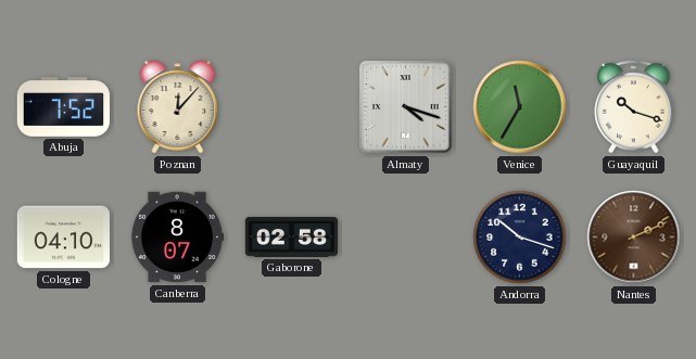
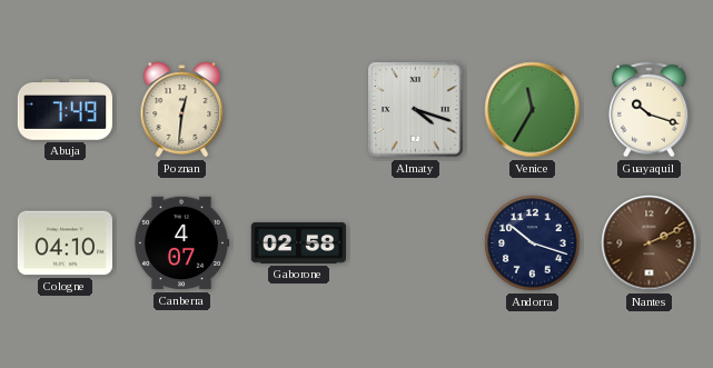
Abuja: 7:52 -> 7:49
Poznan: 12:07 -> 12:31
Canberra: 8:07 -> 4:07
